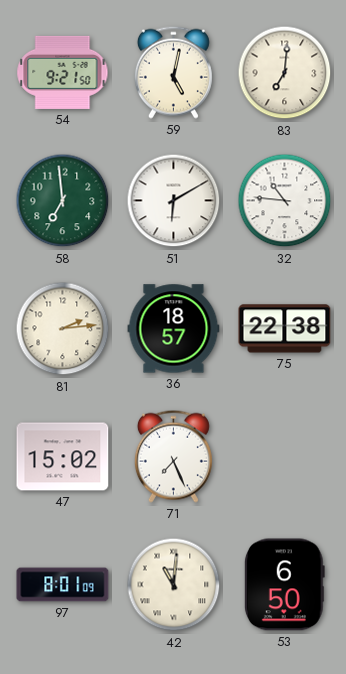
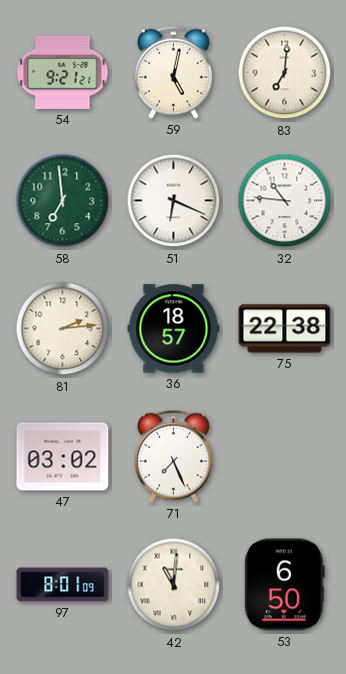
54: 9:21:50 -> 9:21:21
51: 6:10 -> 6:19
47: 15:02 -> 03:02
